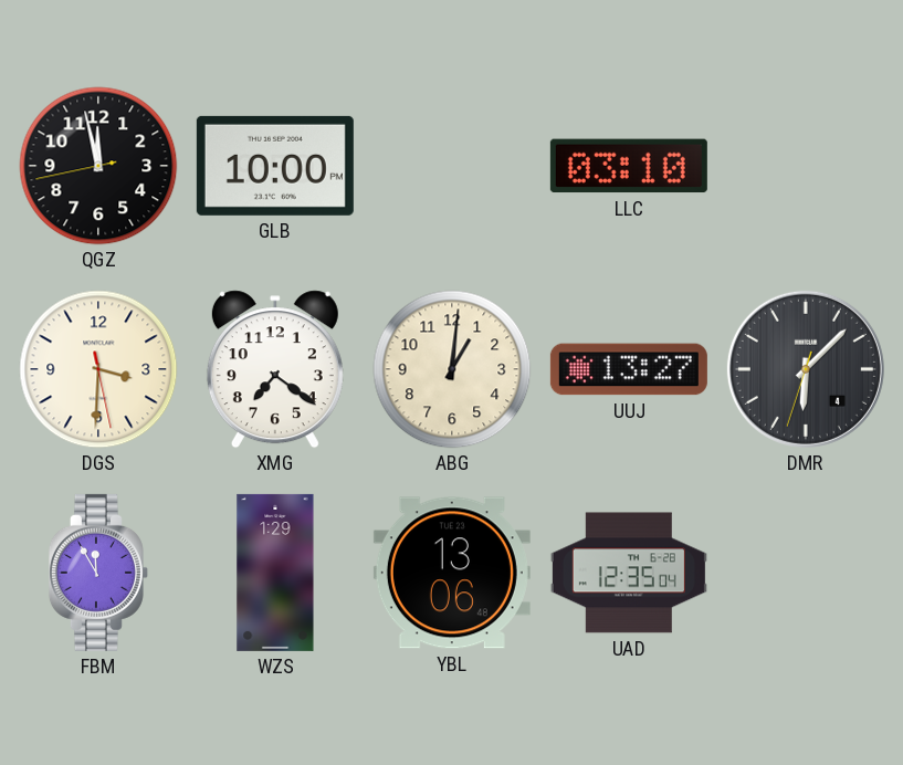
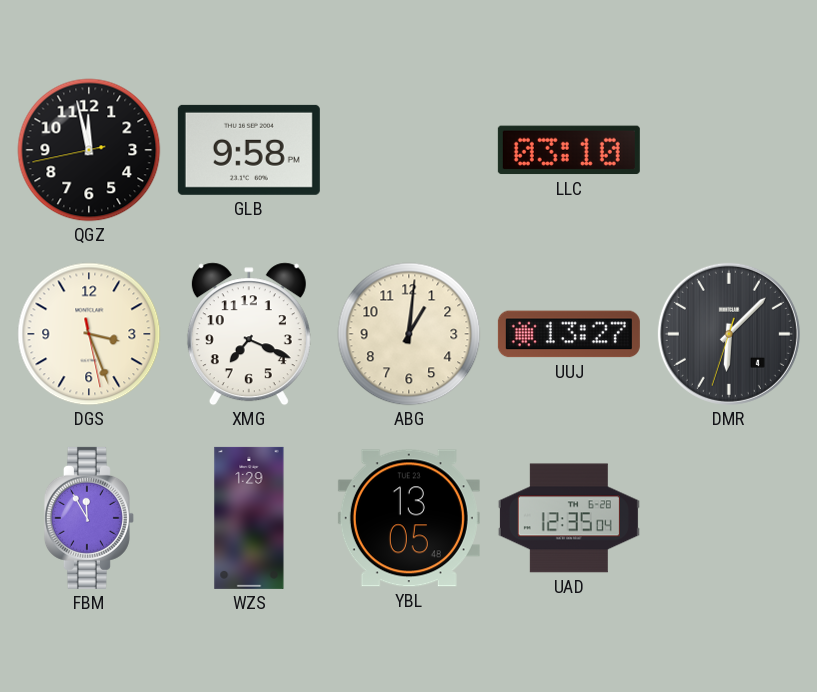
GLB: 10:00 -> 9:58
DGS: 3:30 -> 3:26
XMG: 7:21 -> 7:19
YBL: 13:06 -> 13:05
